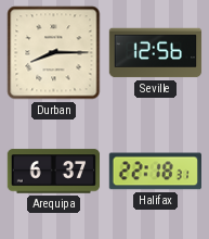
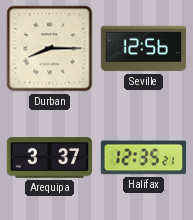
Arequipa: 6:37 -> 3:37
Halifax: 22:18 -> 12:35
